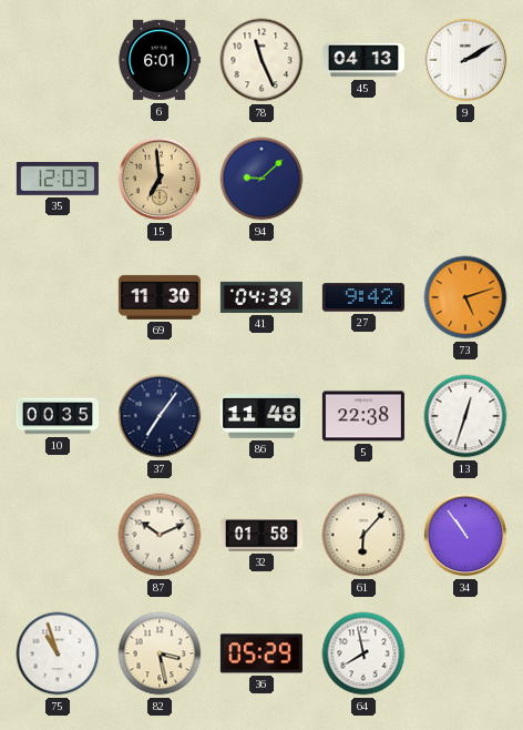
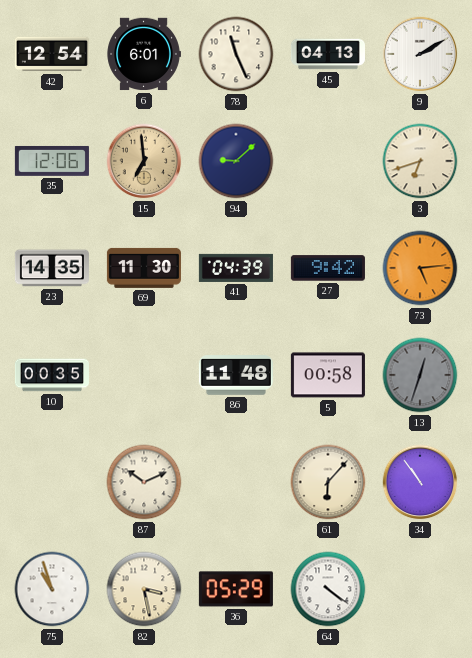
42: none -> 12:54
35: 12:03 -> 12:06
3: none -> 6:42
23: none -> 14:35
73: 5:12 -> 5:14
37: 7:06 -> none
5: 22:38 -> 00:58
13 dial: white -> grey
32: 01:58 -> none
64: 7:58 -> 4:21
